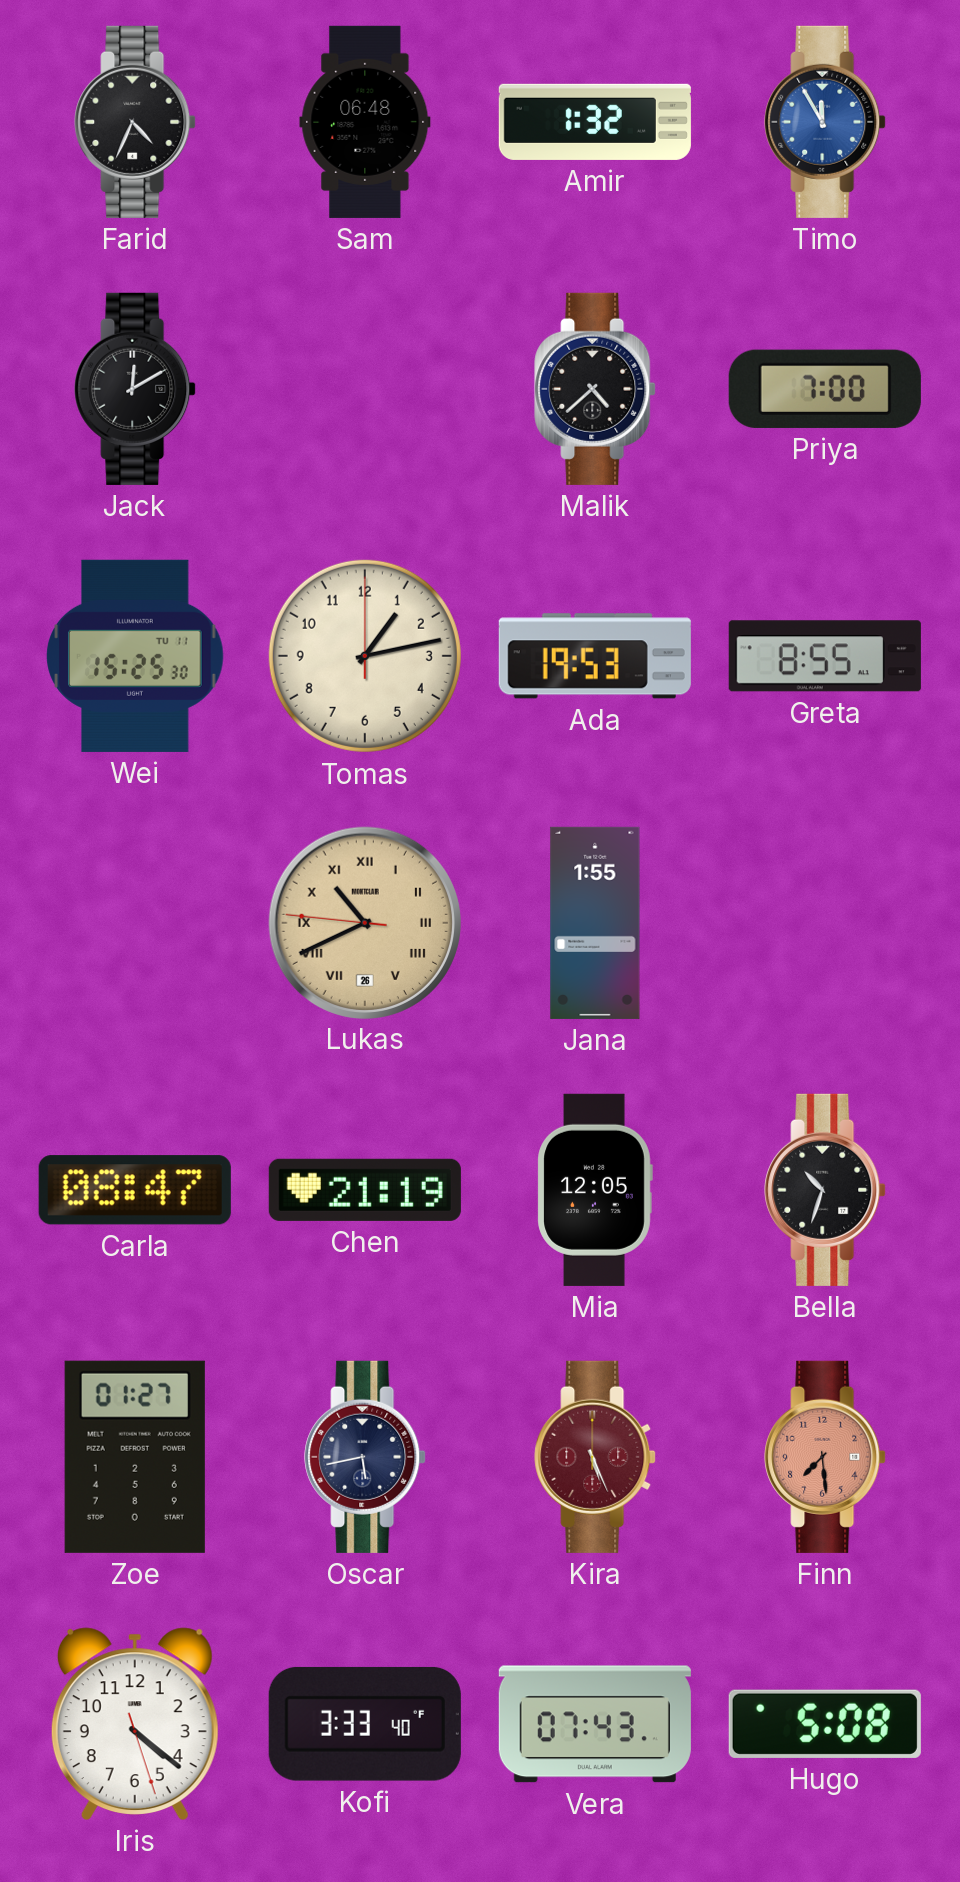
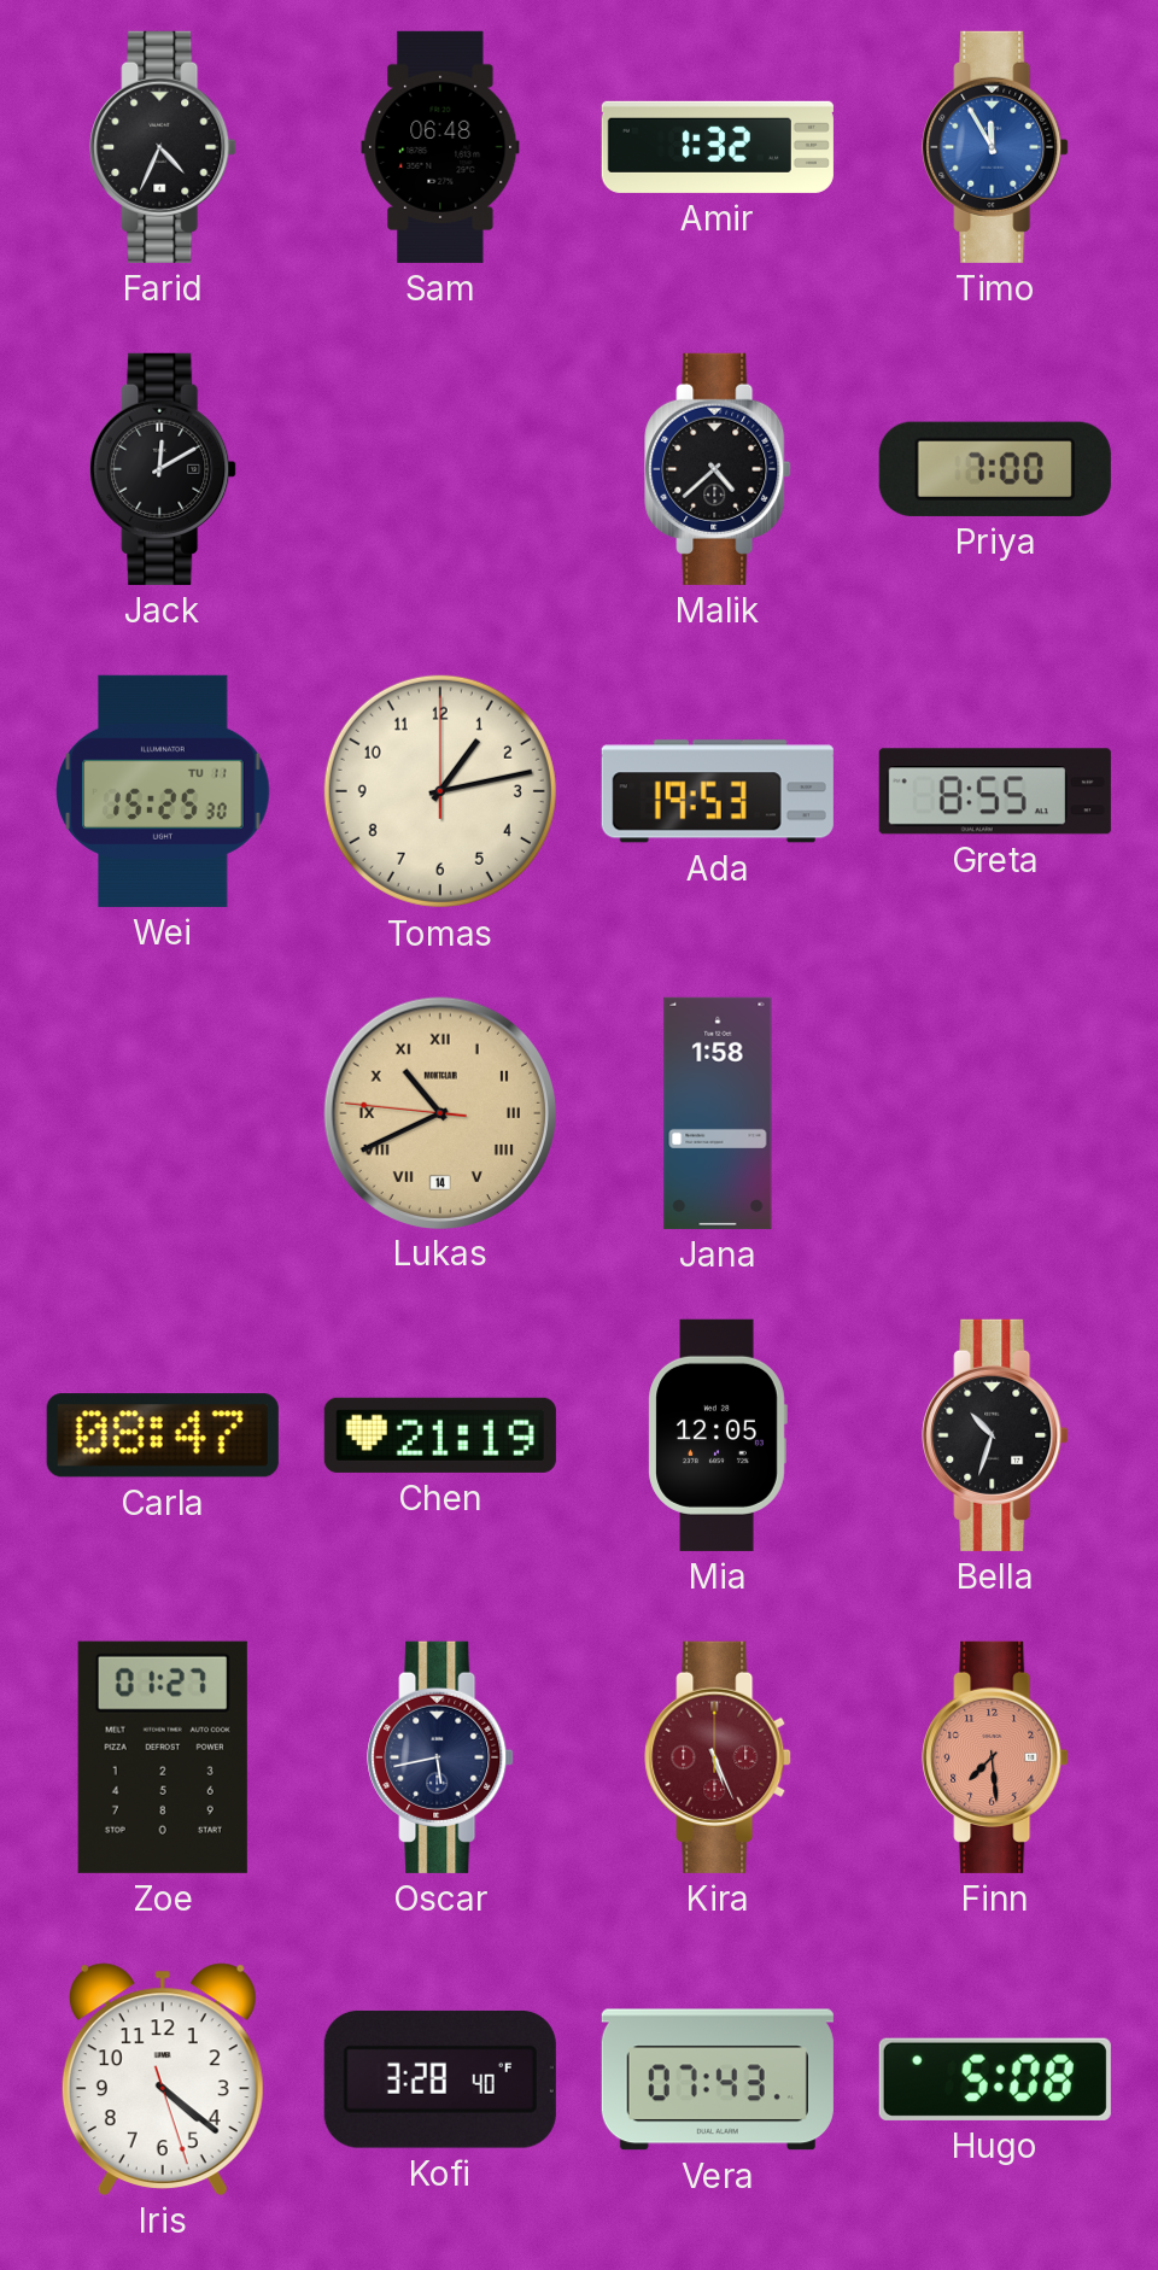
Lukas date: 26 -> 14
Jana: 1:55 -> 1:58
Kofi: 3:33 -> 3:28
